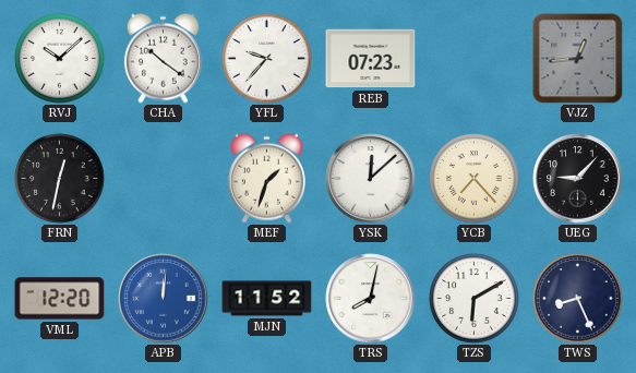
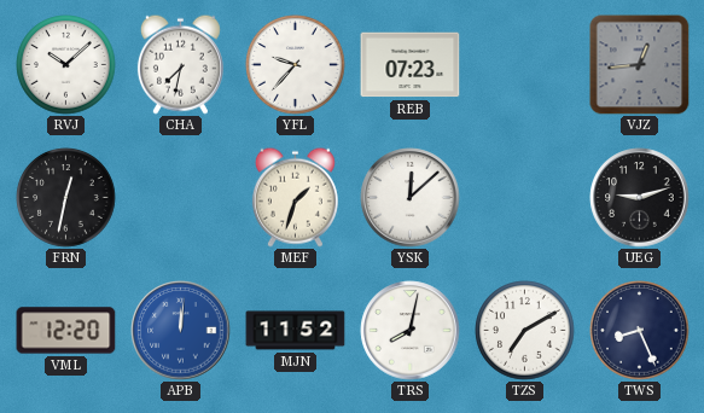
CHA: 10:21 -> 7:32
YCB: 7:23 -> none
UEG: 9:07 -> 9:12
TZS: 6:10 -> 7:10
